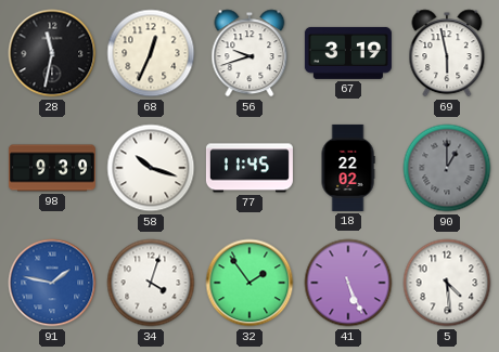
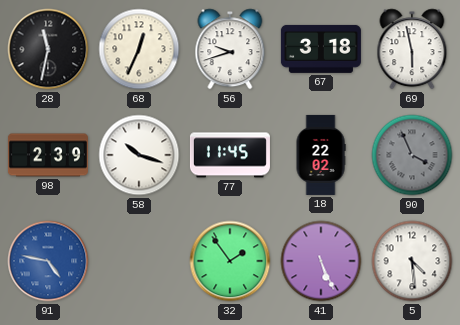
67: 3:19 -> 3:18
98: 9:39 -> 2:39
90: 1:00 -> 3:56
91: 1:47 -> 4:47
34: 4:03 -> none
